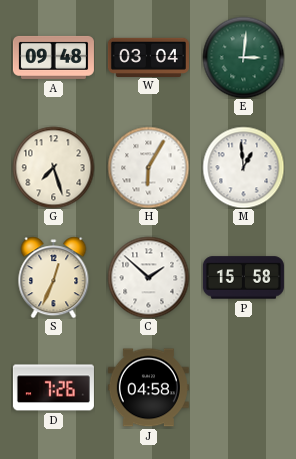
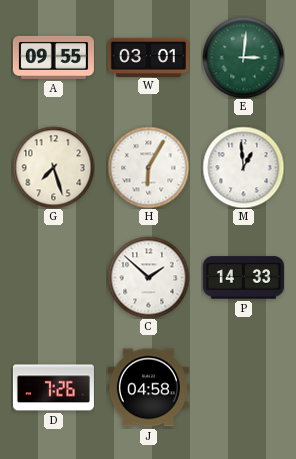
A: 09:48 -> 09:55
W: 03:04 -> 03:01
S: 12:34 -> none
P: 15:58 -> 14:33
